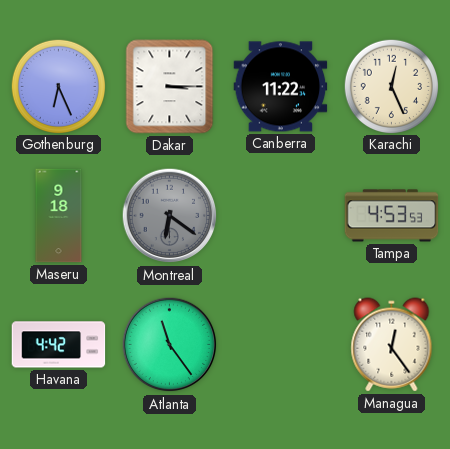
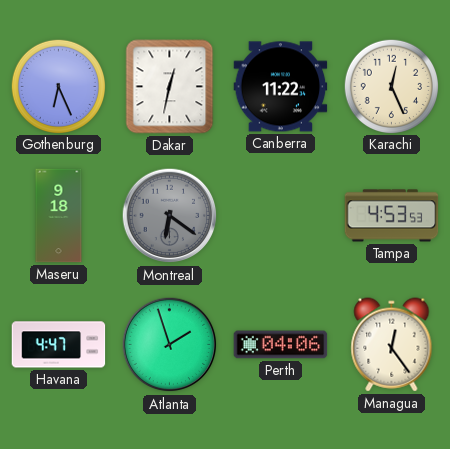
Dakar: 3:15 -> 12:32
Havana: 4:42 -> 4:47
Atlanta: 11:24 -> 1:57
Perth: none -> 04:06
